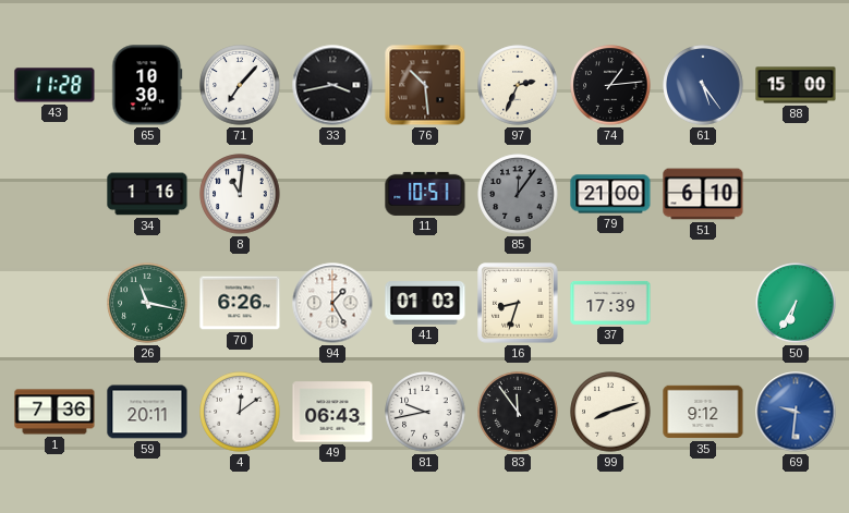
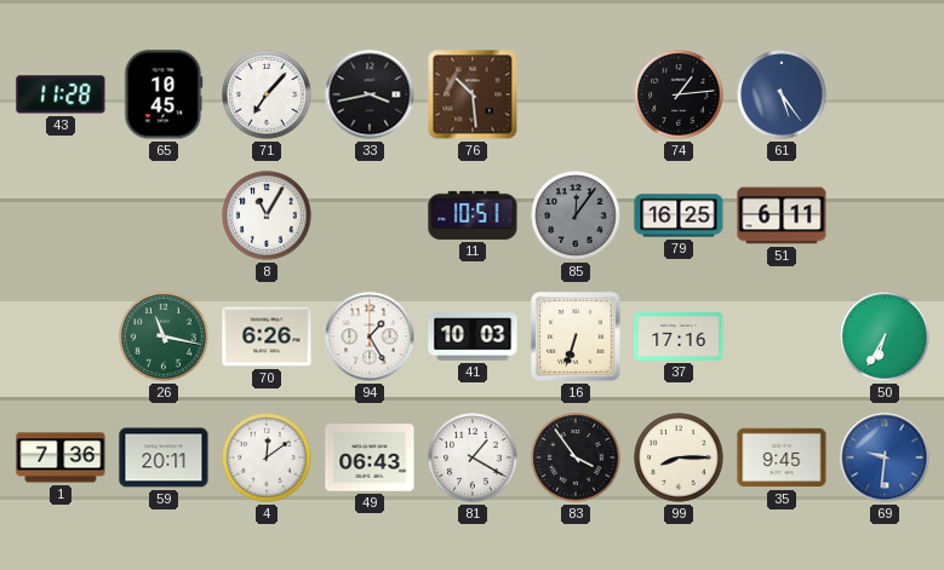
65: 10:30 -> 10:45
97: 2:34 -> none
88: 15:00 -> none
34: 1:16 -> none
8: 11:01 -> 11:05
79: 21:00 -> 16:25
51: 6:10 -> 6:11
41: 01:03 -> 10:03
16: 8:33 -> 6:33
37: 17:39 -> 17:16
81: 9:43 -> 1:20
83: 11:54 -> 3:54
99: 8:12 -> 8:15
35: 9:12 -> 9:45
